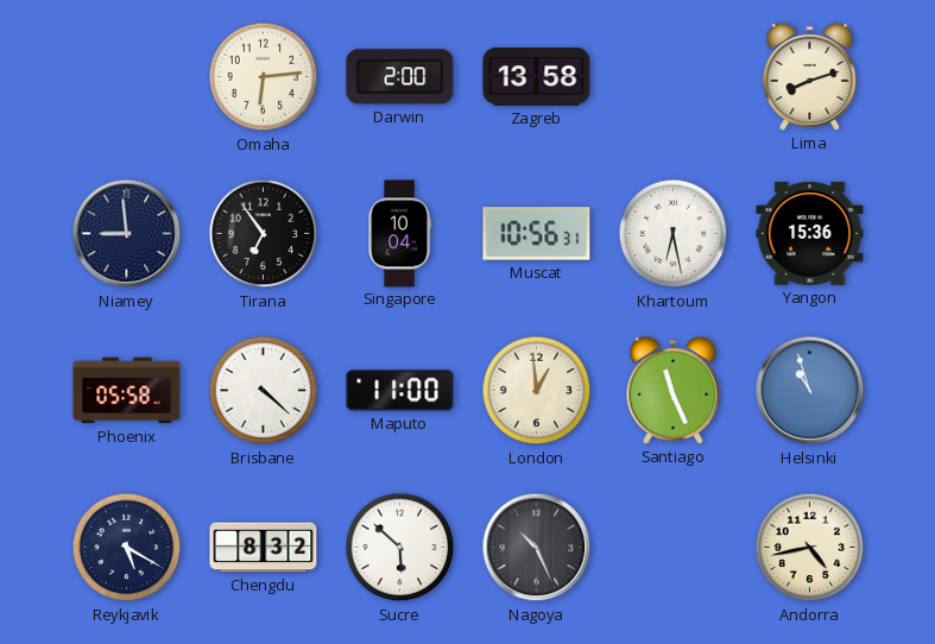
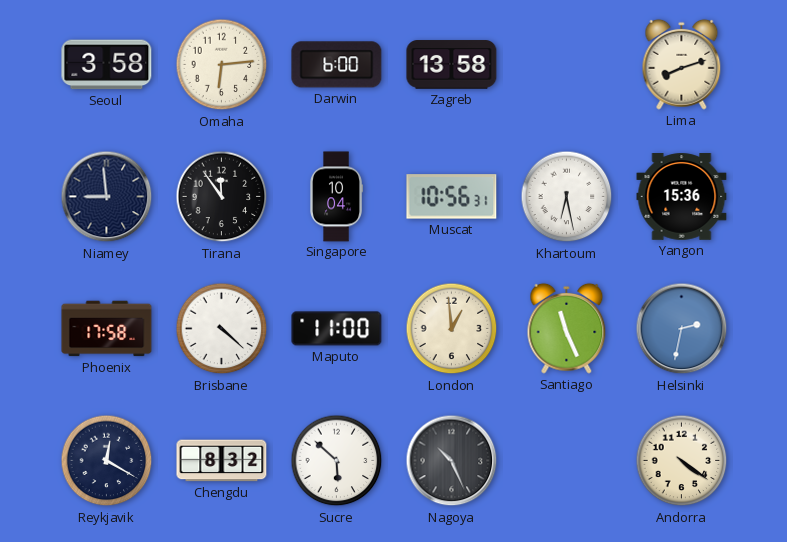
Seoul: none -> 3:58
Darwin: 2:00 -> 6:00
Tirana: 6:54 -> 11:54
Phoenix: 05:58 -> 17:58
Helsinki: 10:57 -> 2:32
Reykjavik: 5:20 -> 12:20
Andorra: 4:43 -> 4:21
